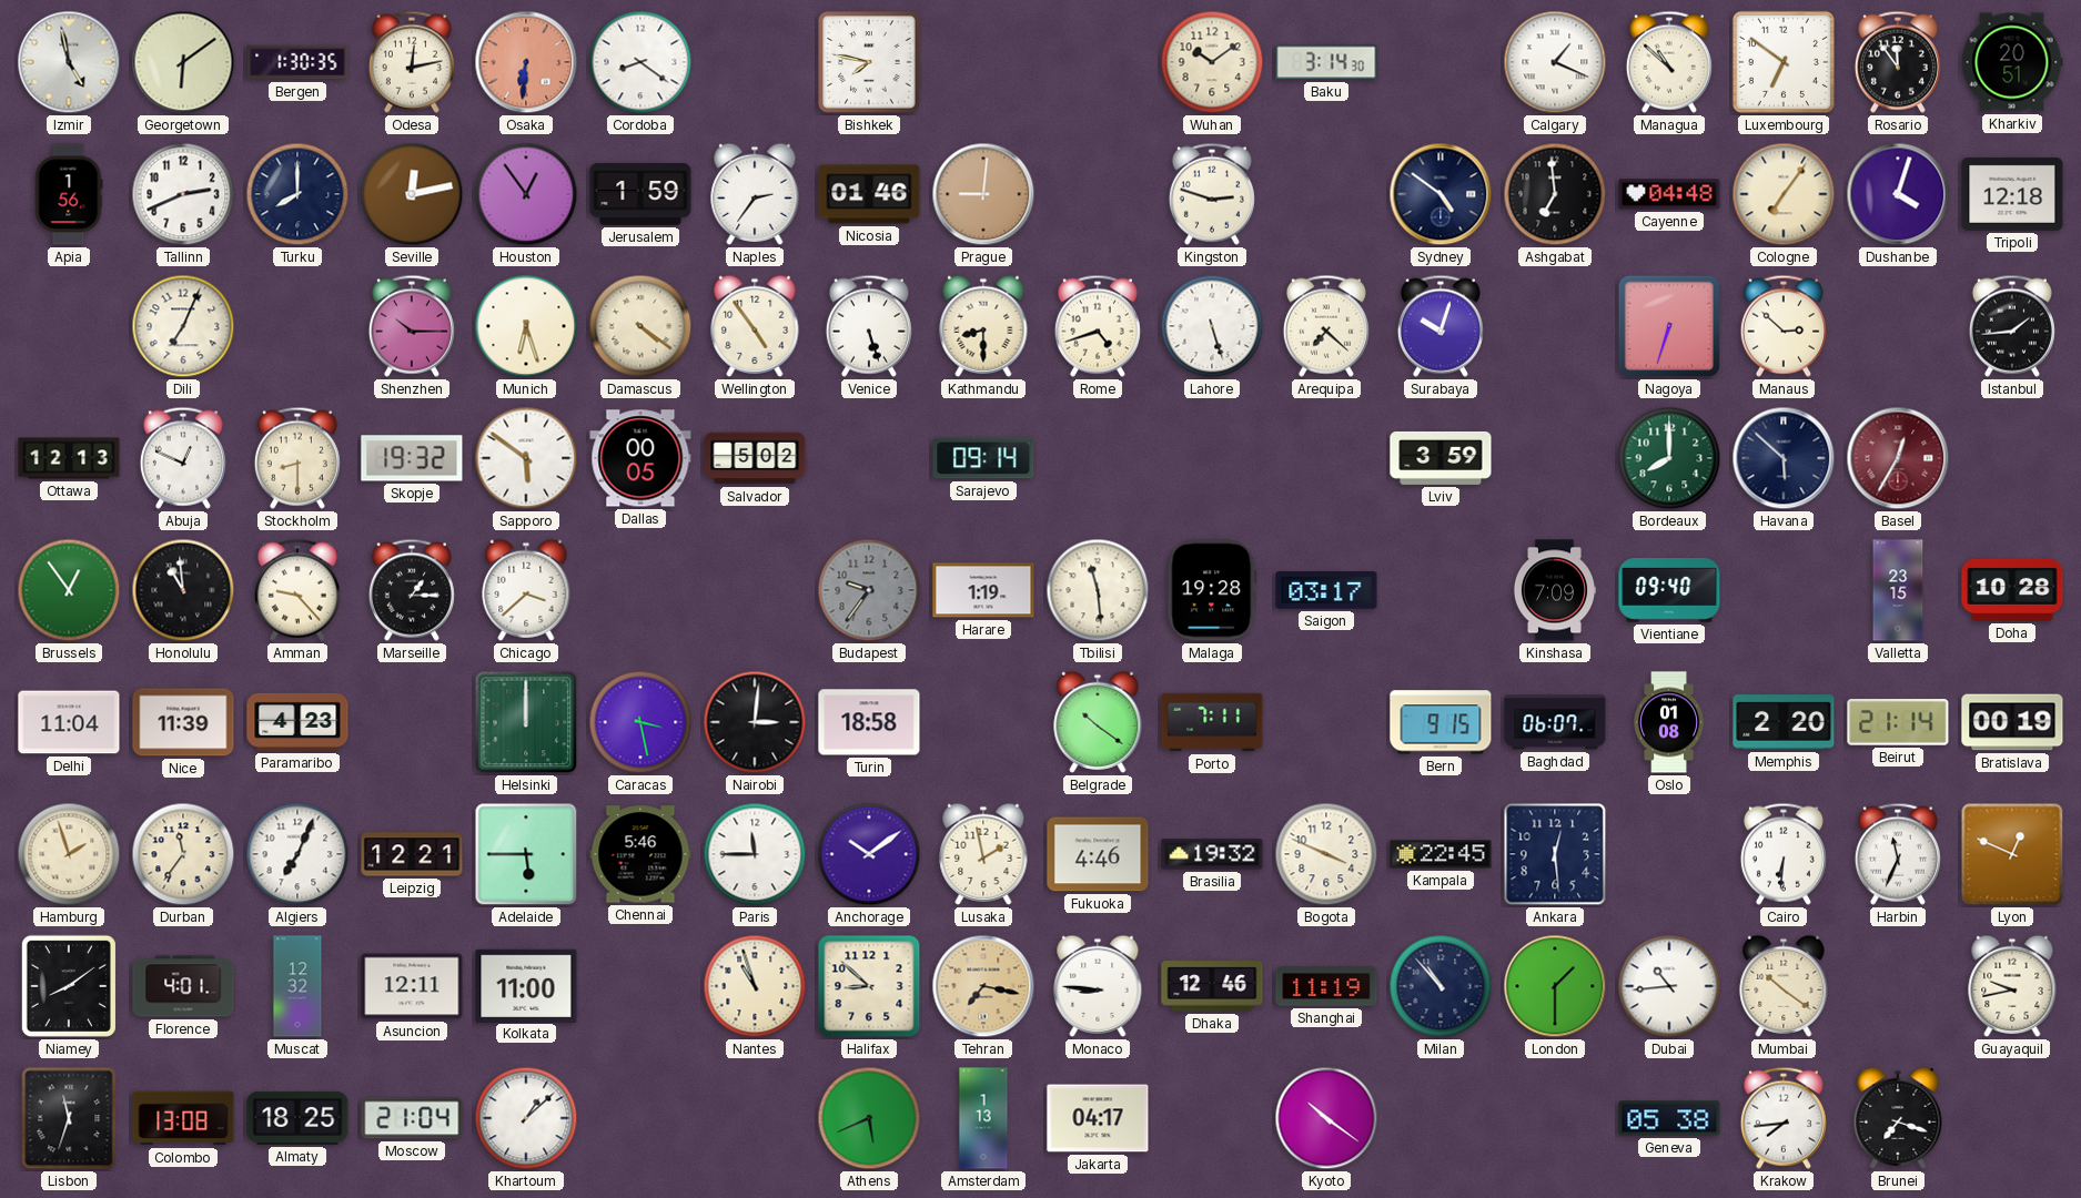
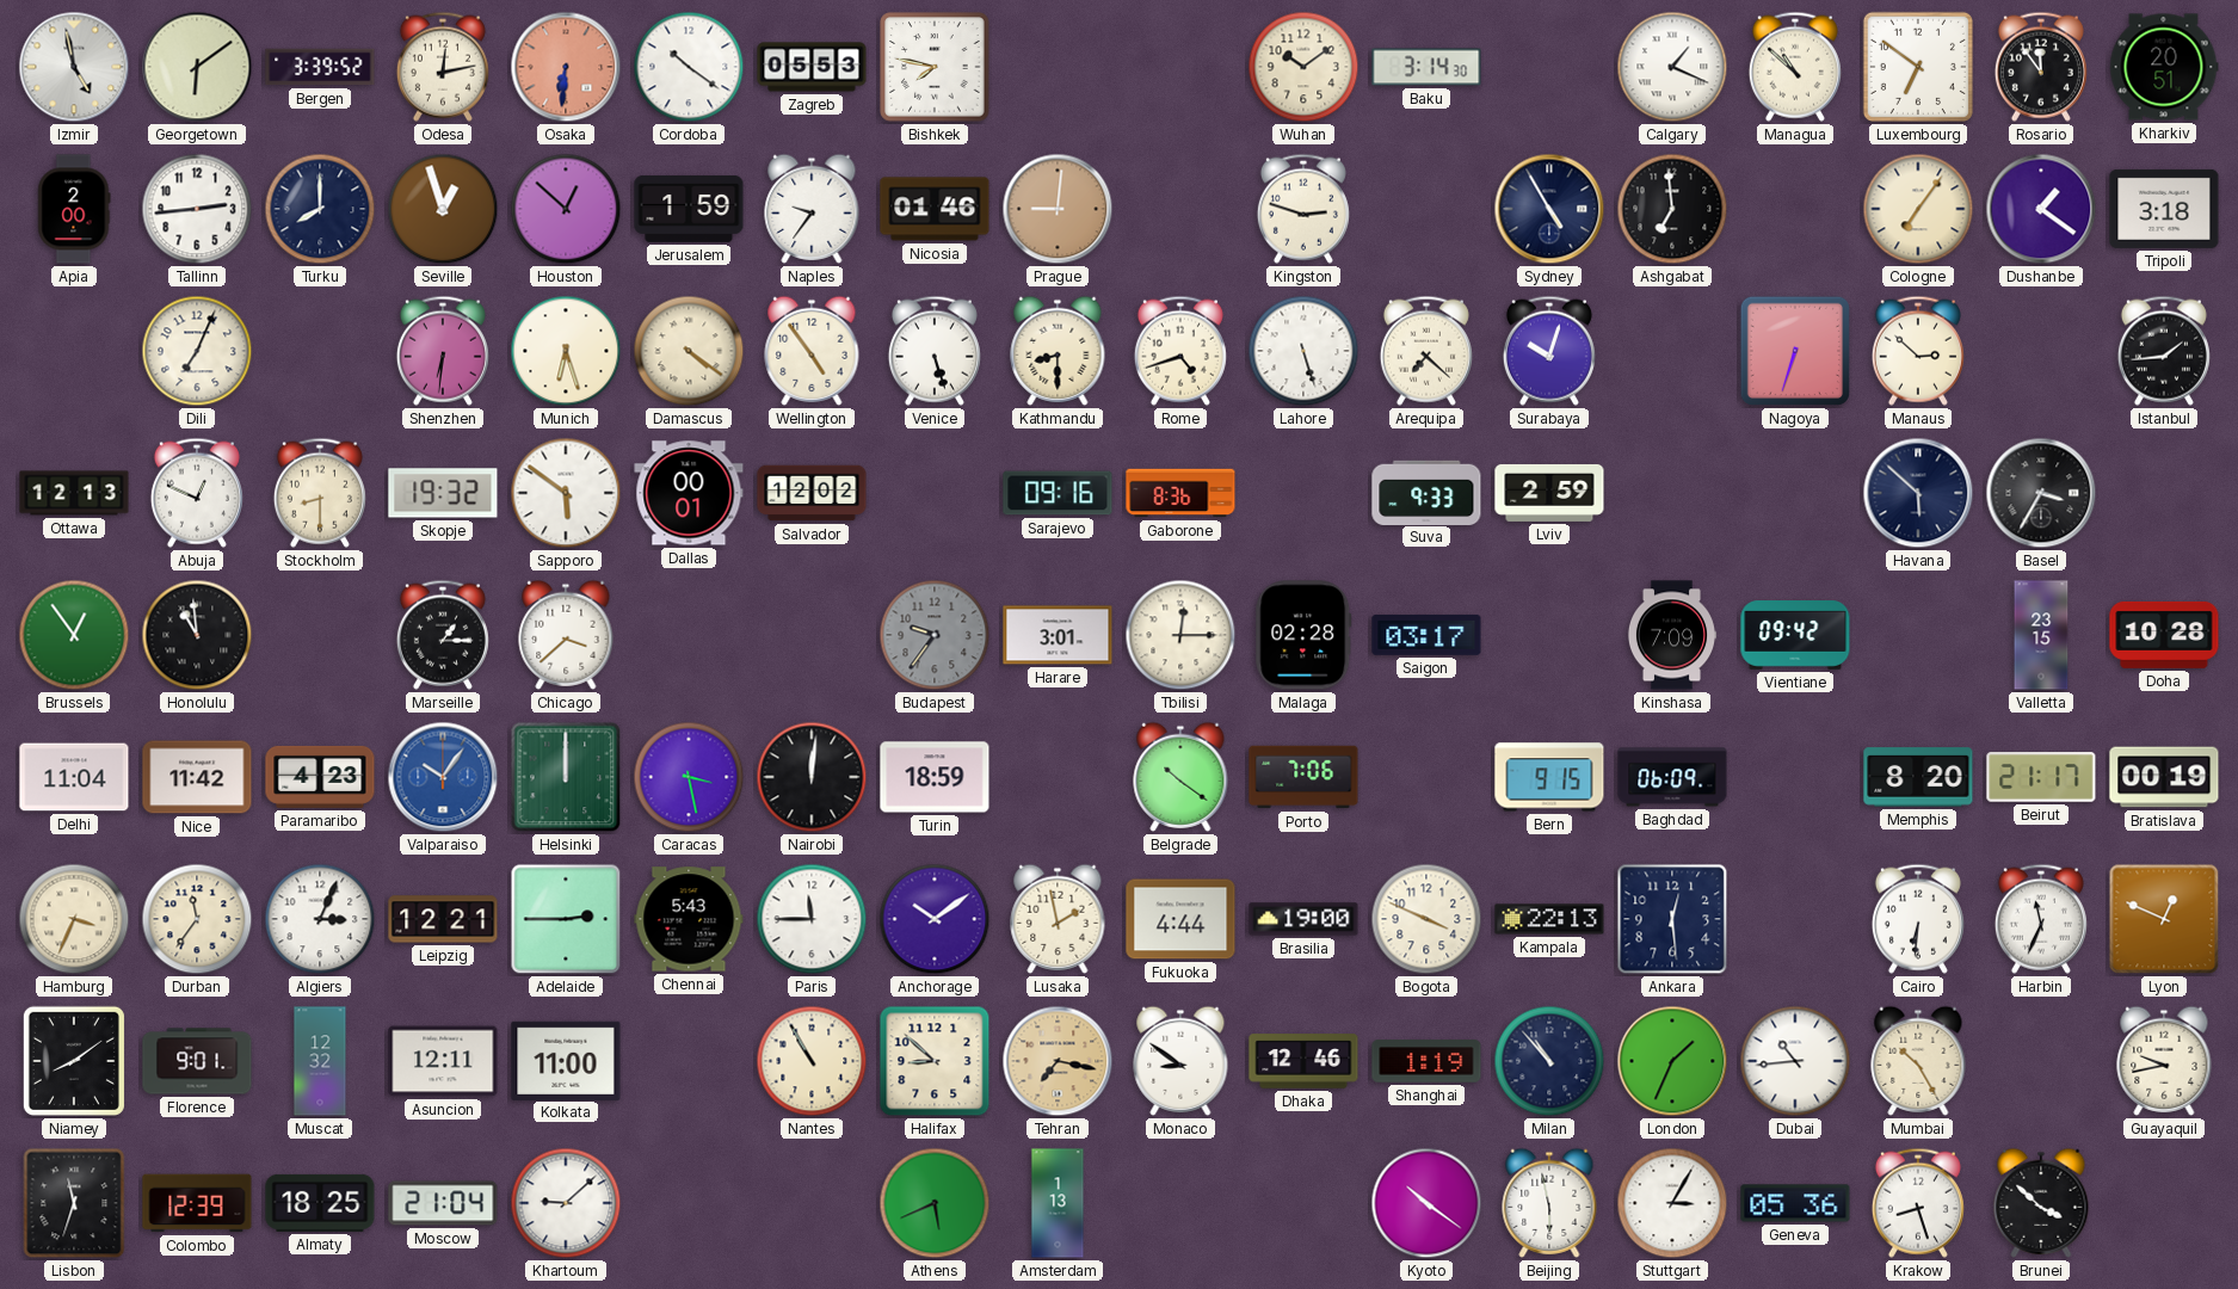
Bergen: 1:30 -> 3:39
Cordoba: 8:21 -> 10:21
Zagreb: none -> 05:53
Apia: 1:56 -> 2:00
Tallinn: 2:41 -> 2:44
Seville: 12:13 -> 12:57
Houston: 12:54 -> 12:52
Naples: 2:36 -> 9:36
Sydney: 4:51 -> 4:55
Cayenne: 04:48 -> none
Dushanbe: 4:03 -> 1:21
Tripoli: 12:18 -> 3:18
Shenzhen: 10:15 -> 6:31
Dallas: 00:05 -> 00:01
Salvador: 5:02 -> 12:02
Sarajevo: 09:14 -> 09:16
Gaborone: none -> 8:36
Suva: none -> 9:33
Lviv: 3:59 -> 2:59
Bordeaux: 8:00 -> none
Basel: 12:35 -> 3:35
Basel dial: burgundy -> black
Amman: 9:23 -> none
Harare: 1:19 -> 3:01
Tbilisi: 11:29 -> 12:15
Malaga: 19:28 -> 02:28
Vientiane: 09:40 -> 09:42
Nice: 11:39 -> 11:42
Valparaiso: none -> 10:06
Nairobi: 3:01 -> 12:01
Turin: 18:58 -> 18:59
Porto: 7:11 -> 7:06
Baghdad: 06:07 -> 06:09
Oslo: 01:08 -> none
Memphis: 2:20 -> 8:20
Beirut: 21:14 -> 21:17
Hamburg: 1:57 -> 3:34
Algiers: 7:04 -> 3:04
Adelaide: 5:45 -> 2:45
Chennai: 5:46 -> 5:43
Fukuoka: 4:46 -> 4:44
Brasilia: 19:32 -> 19:00
Kampala: 22:45 -> 22:13
Florence: 4:01 -> 9:01
Nantes: 10:57 -> 10:55
Monaco: 8:46 -> 8:51
Shanghai: 11:19 -> 1:19
London: 1:30 -> 1:34
Mumbai: 10:21 -> 10:25
Colombo: 13:08 -> 12:39
Khartoum: 1:08 -> 9:08
Jakarta: 04:17 -> none
Beijing: none -> 5:58
Stuttgart: none -> 3:05
Geneva: 05:38 -> 05:36
Krakow: 7:44 -> 8:27
Brunei: 7:18 -> 3:52
